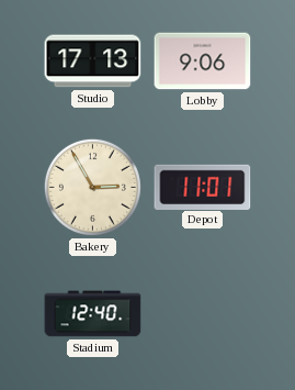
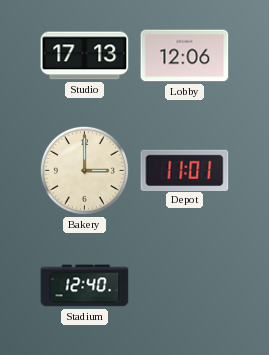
Lobby: 9:06 -> 12:06
Bakery: 2:55 -> 3:00
